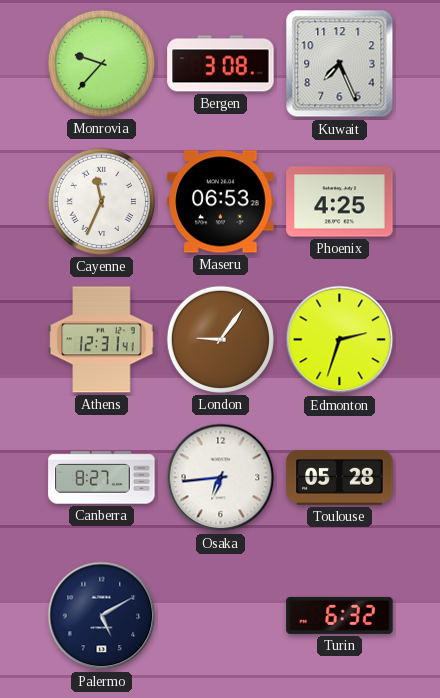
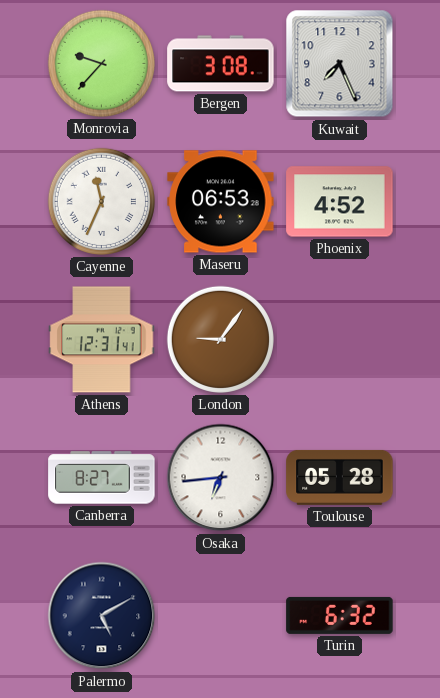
Phoenix: 4:25 -> 4:52
Edmonton: 2:33 -> none
